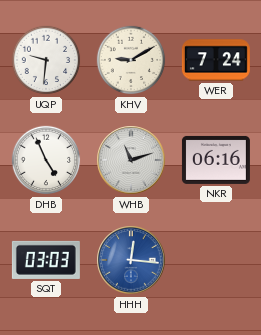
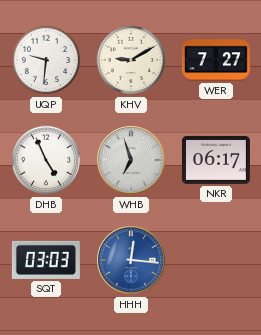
WER: 7:24 -> 7:27
WHB: 11:12 -> 6:57
NKR: 06:16 -> 06:17
